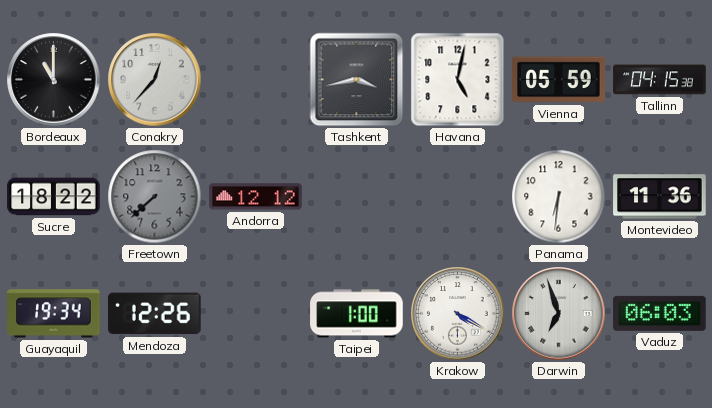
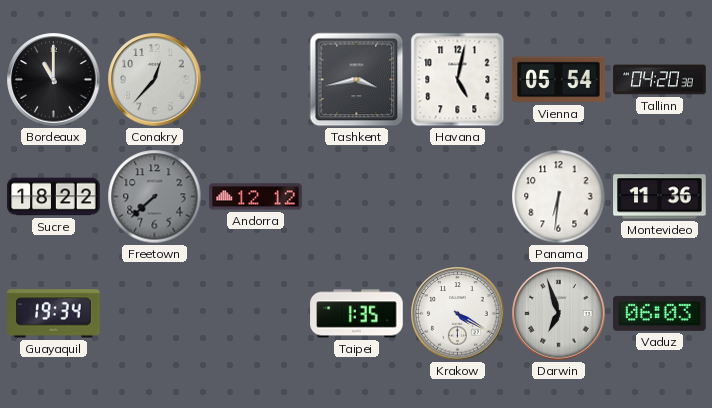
Vienna: 05:59 -> 05:54
Tallinn: 04:15 -> 04:20
Mendoza: 12:26 -> none
Taipei: 1:00 -> 1:35
